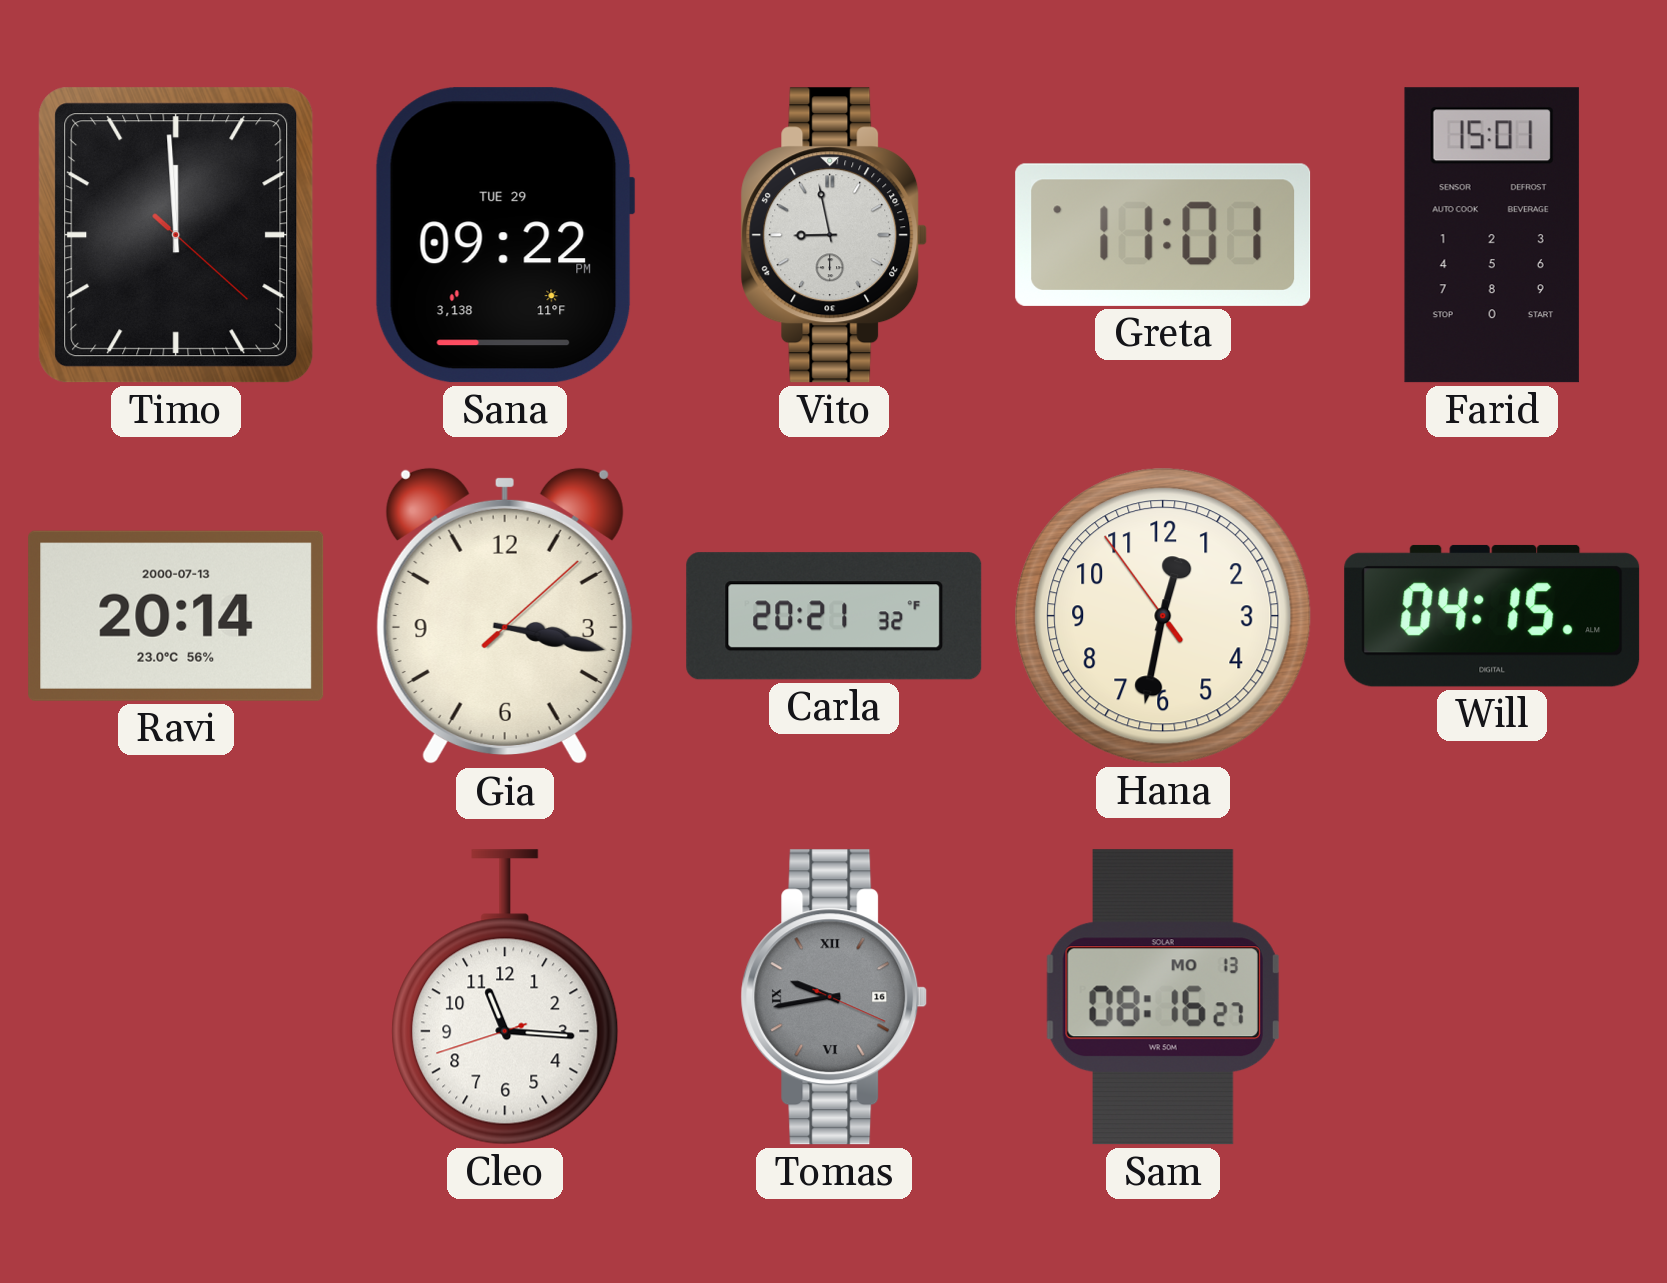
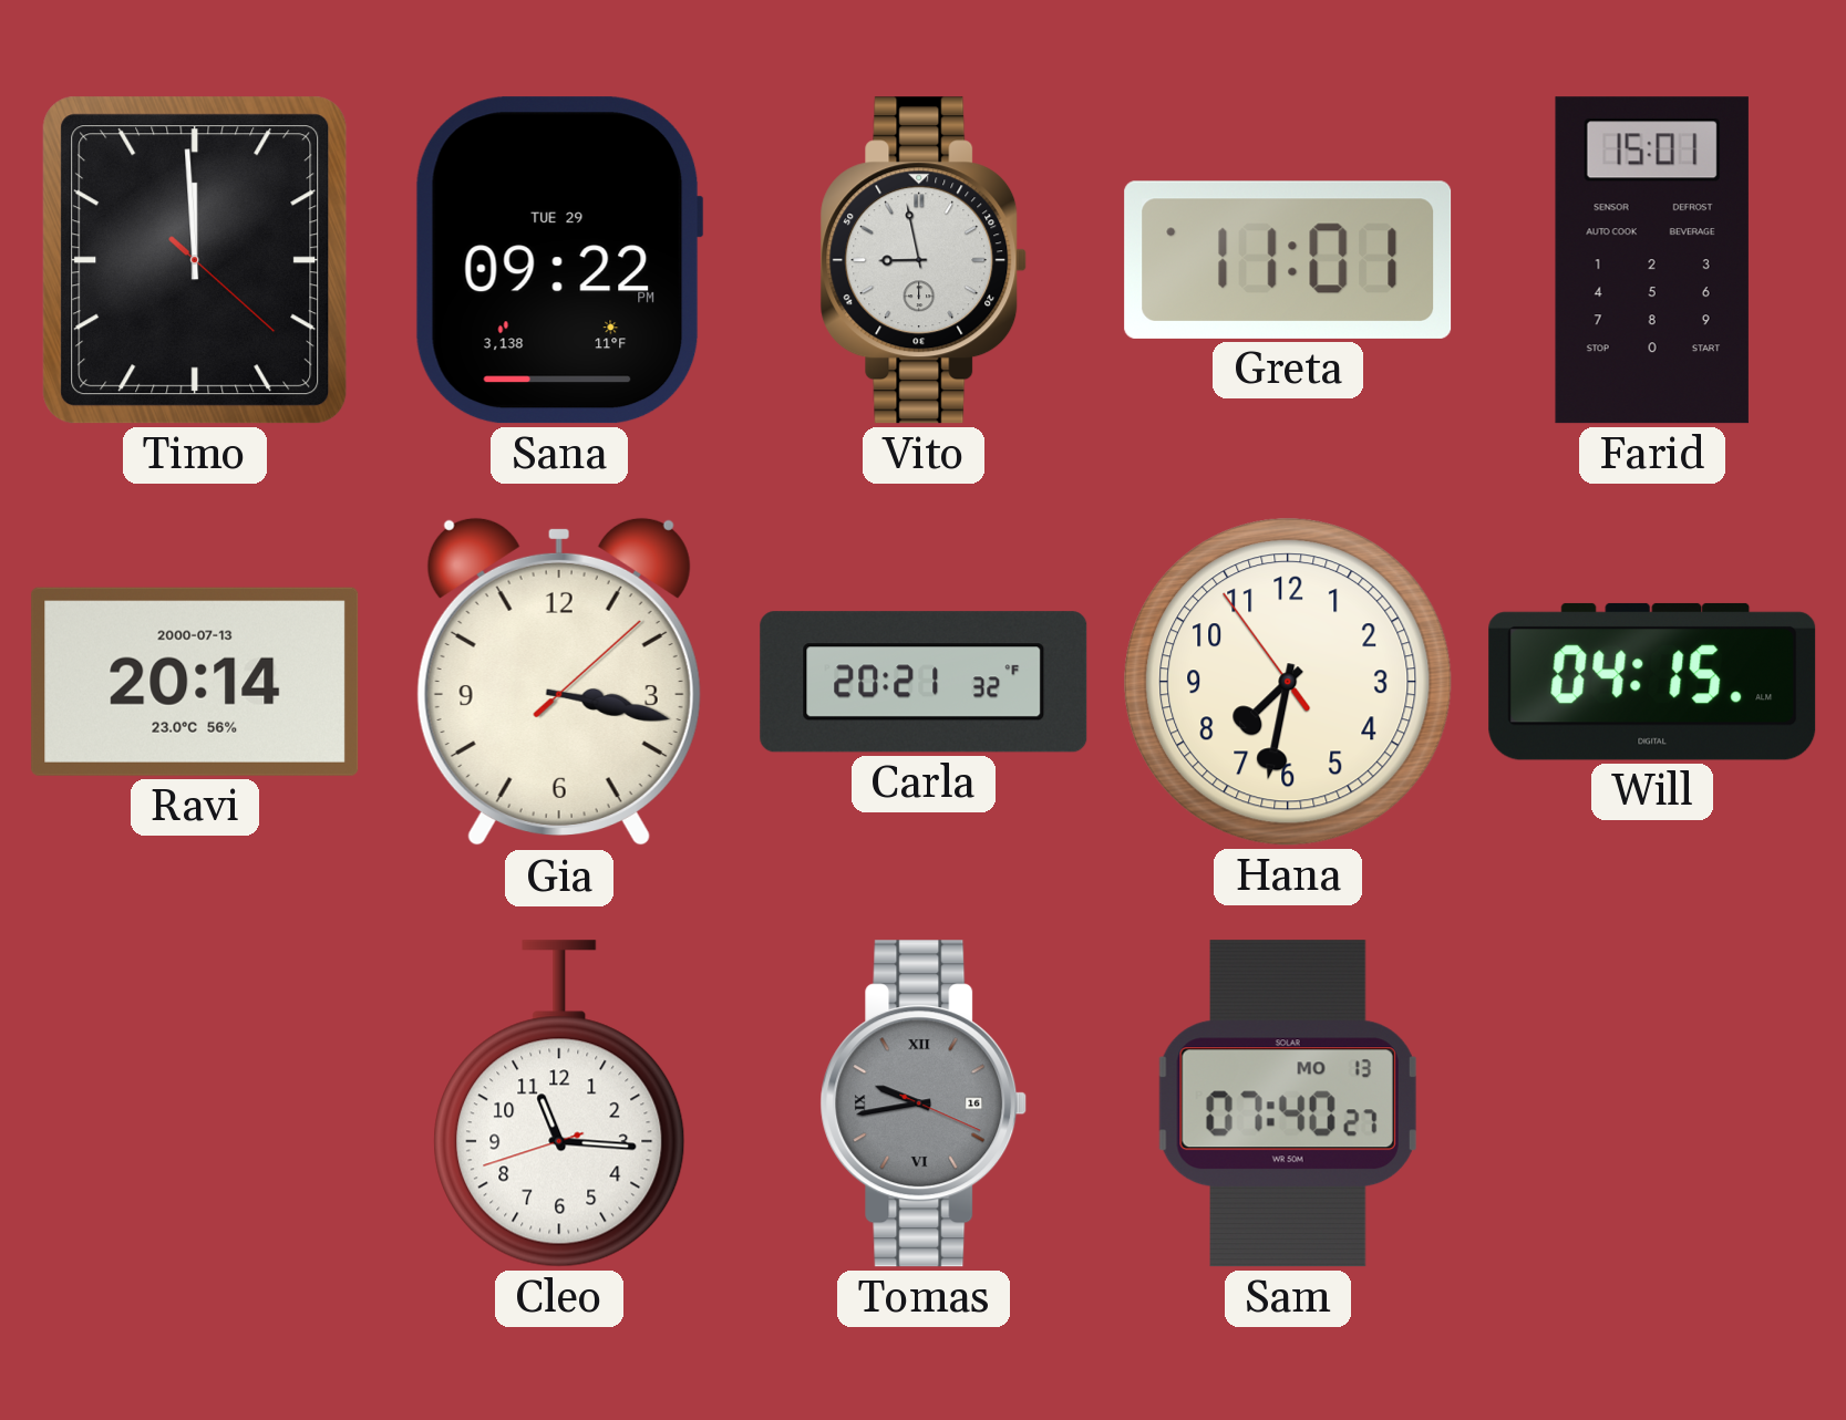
Hana: 12:31 -> 7:31
Sam: 08:16 -> 07:40
